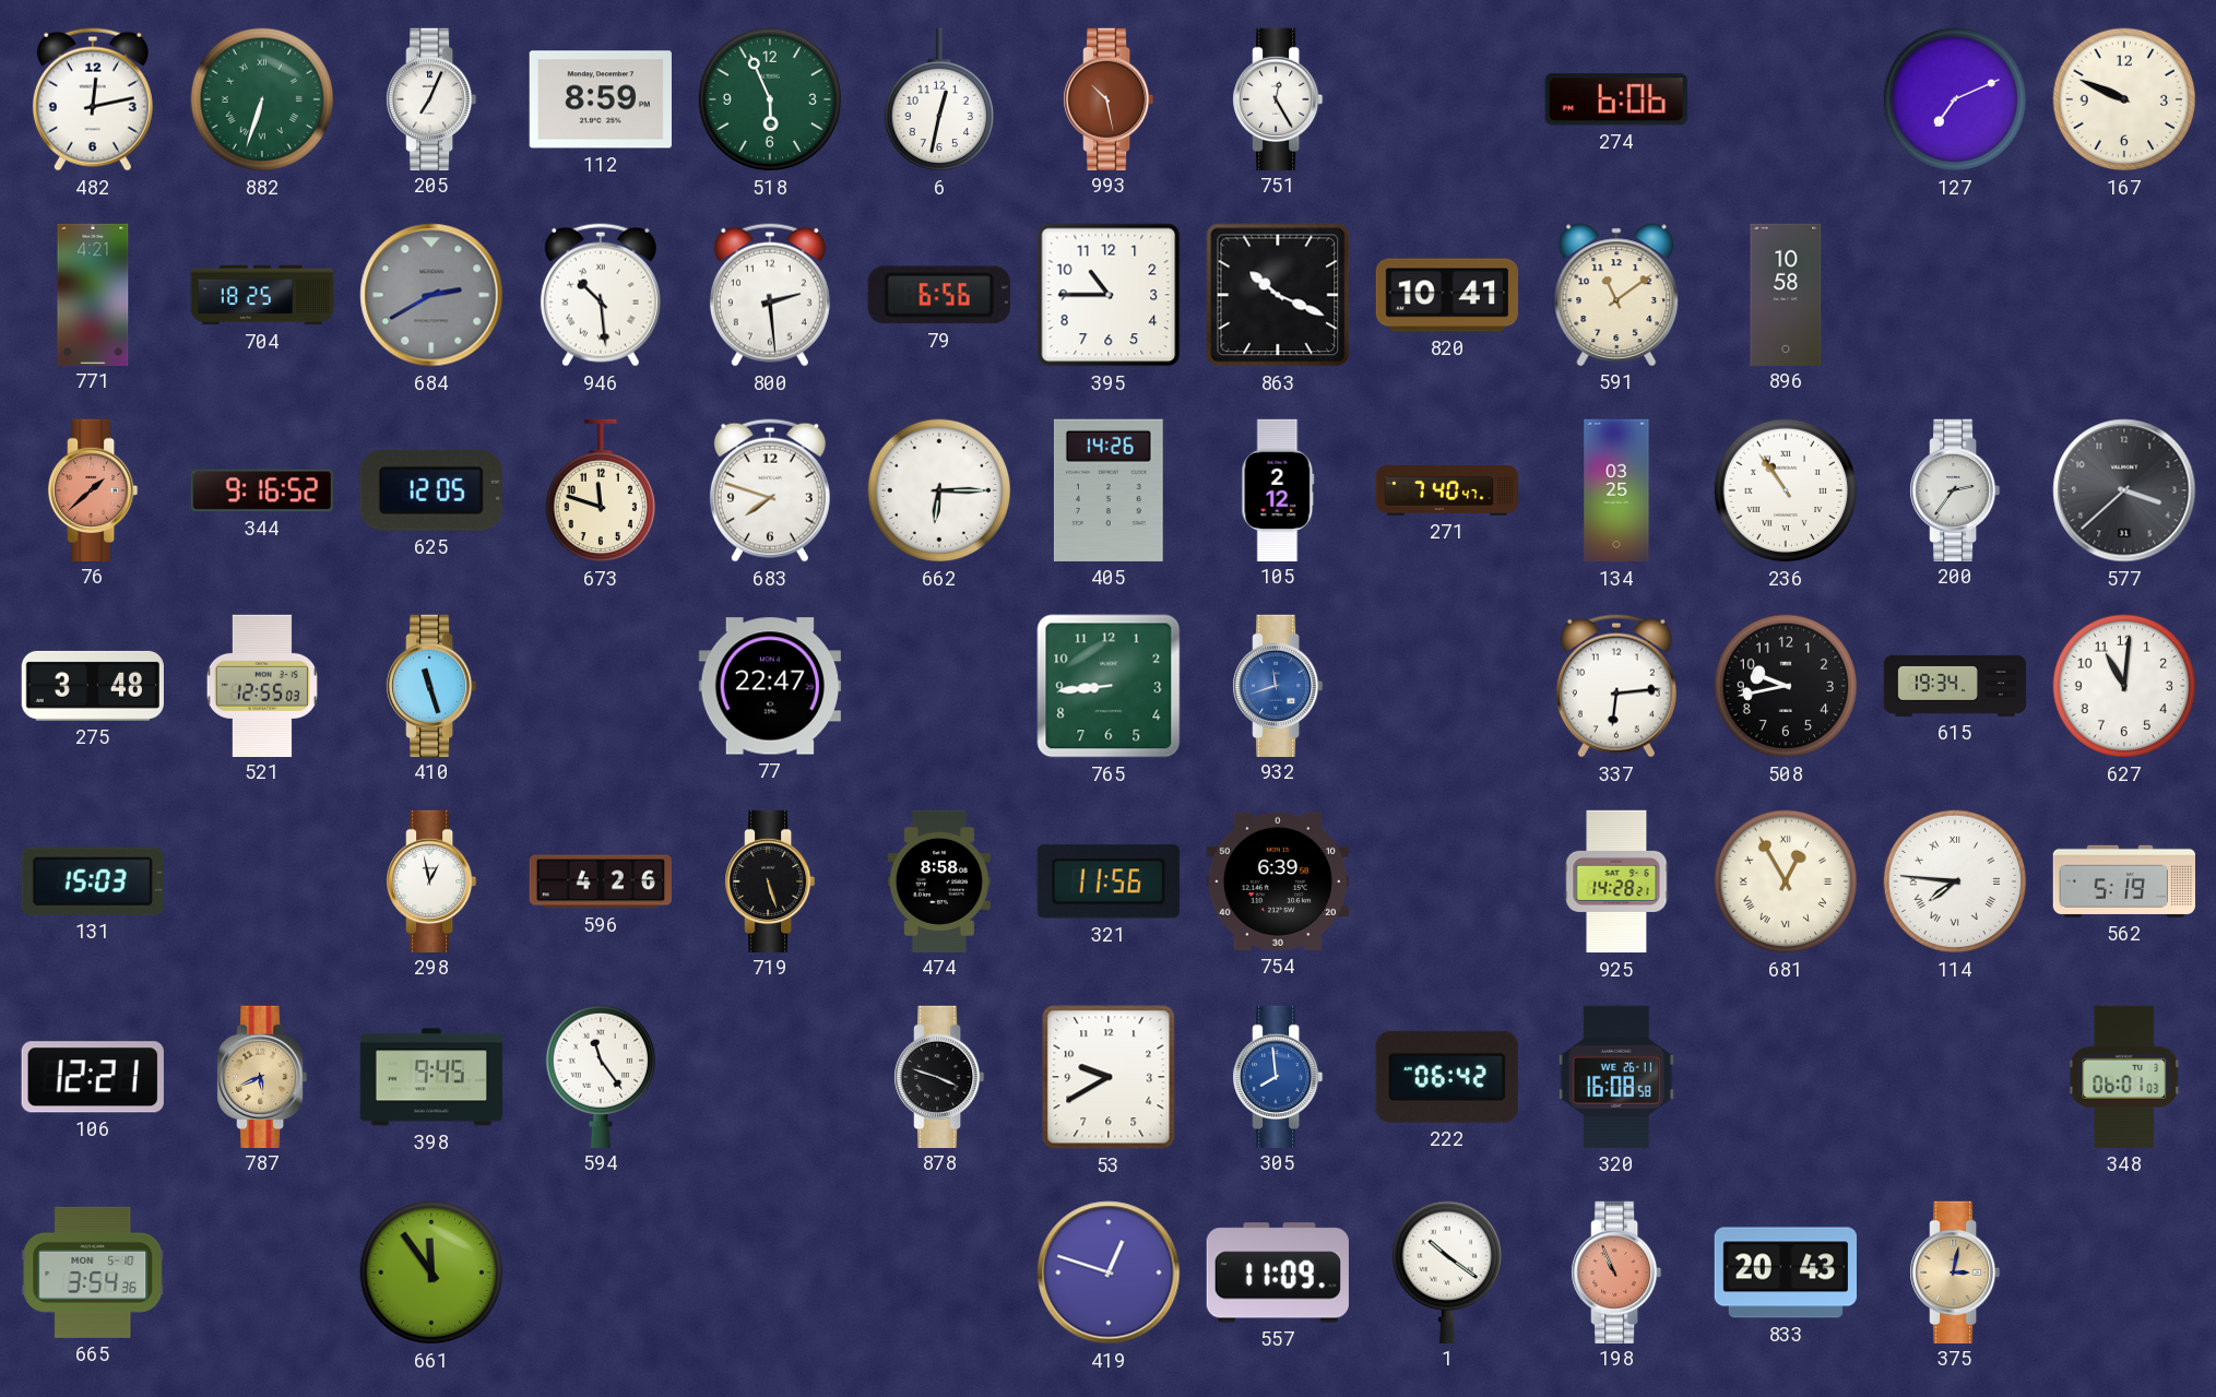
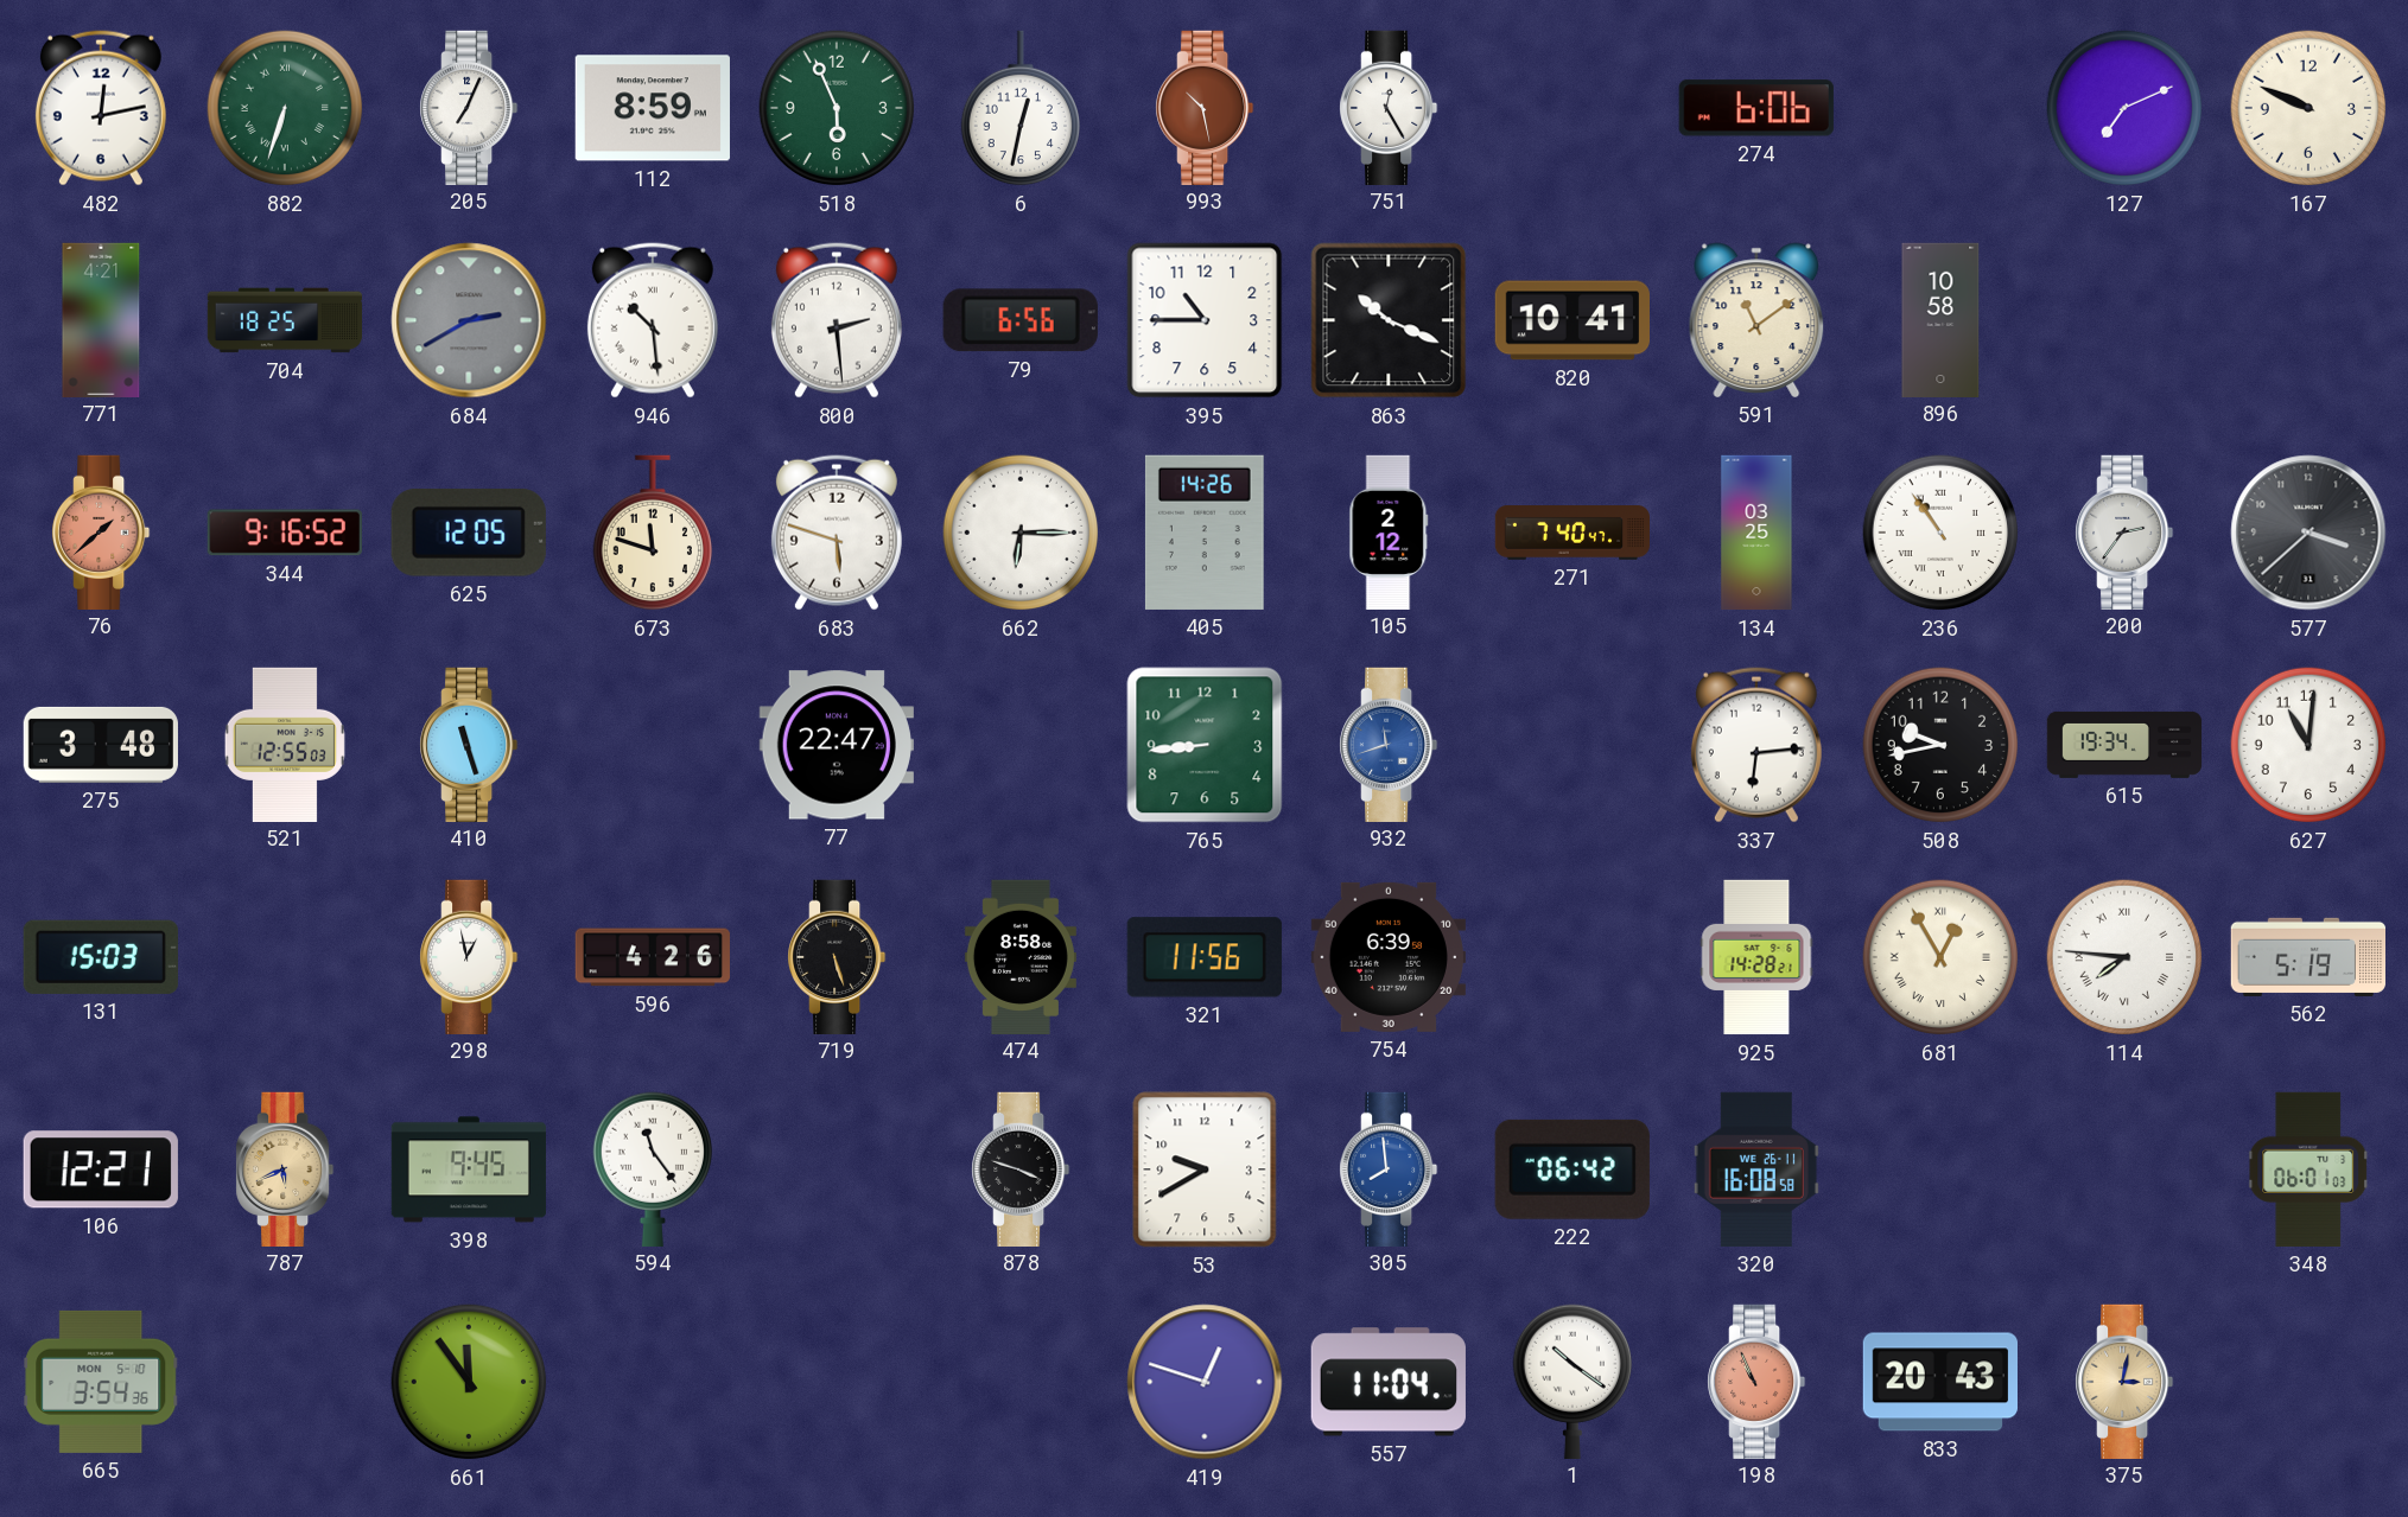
683: 7:48 -> 5:48
557: 11:09 -> 11:04
